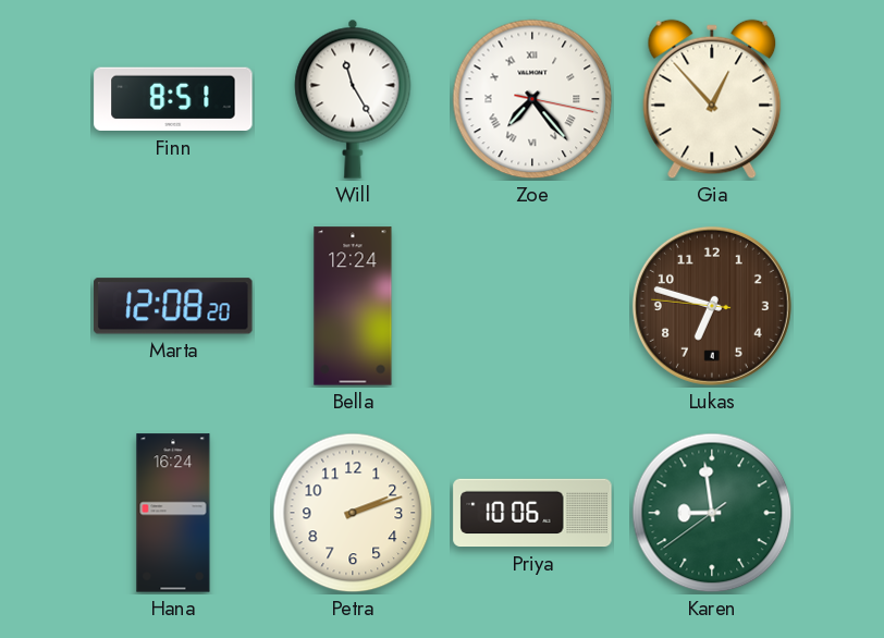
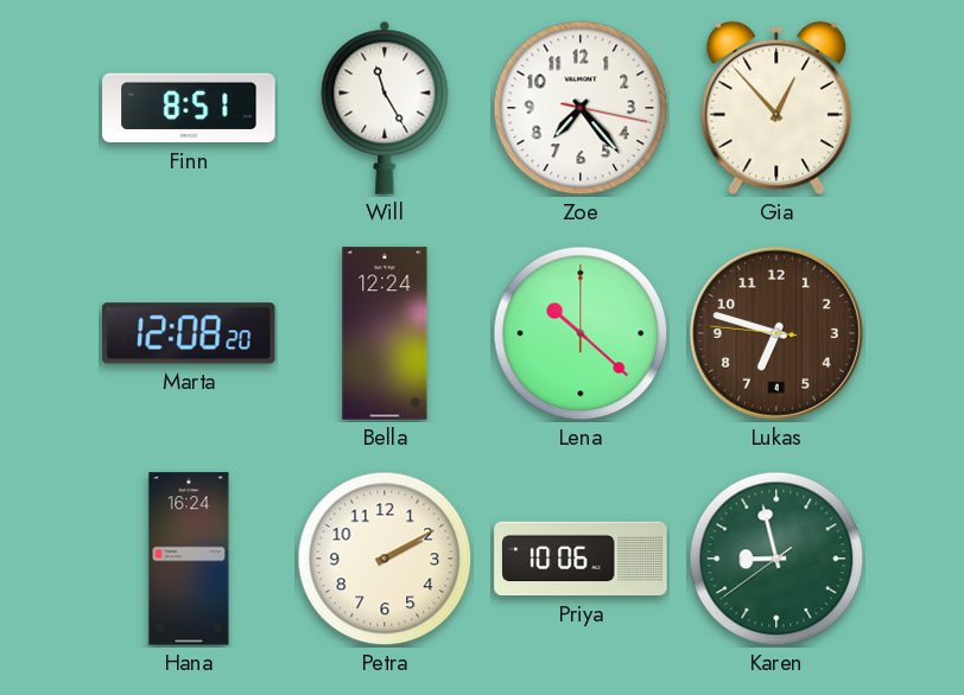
Zoe numerals: Roman -> Arabic
Lena: none -> 10:22
Petra: 2:12 -> 2:10
Karen: 8:58 -> 8:57
